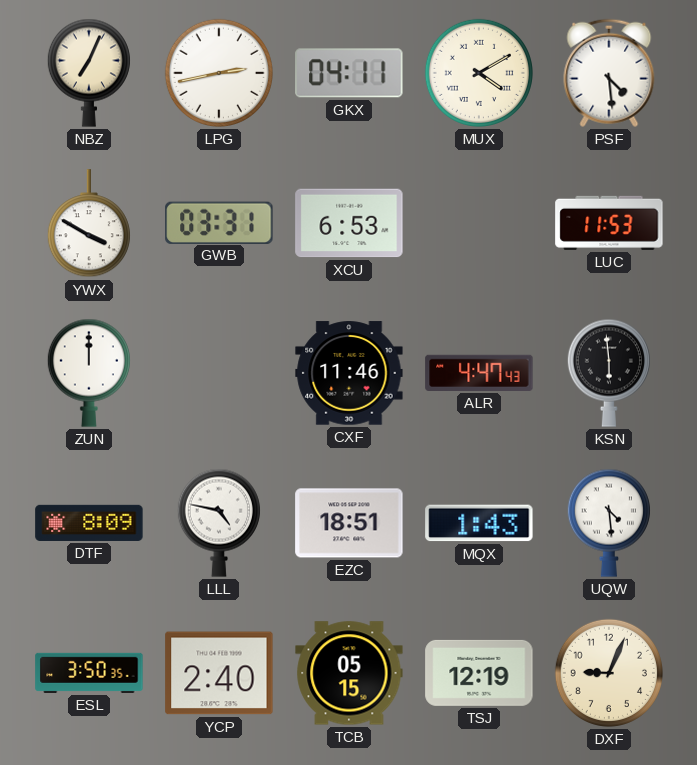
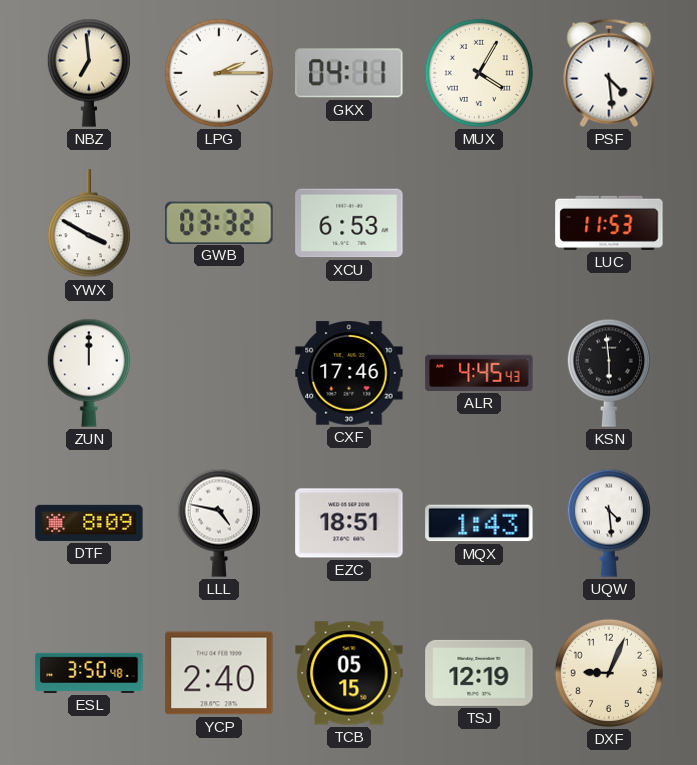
NBZ: 7:04 -> 6:59
LPG: 2:43 -> 2:15
MUX: 4:10 -> 4:05
GWB: 03:31 -> 03:32
CXF: 11:46 -> 17:46
ALR: 4:47 -> 4:45
ESL: 3:50:35 -> 3:50:48
